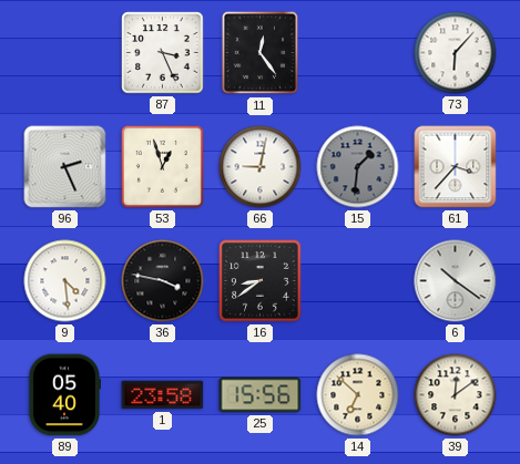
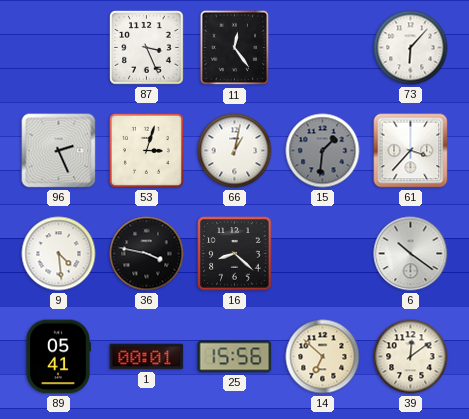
53: 12:57 -> 3:03
66: 9:02 -> 1:02
16: 8:39 -> 8:22
89: 05:40 -> 05:41
1: 23:58 -> 00:01
